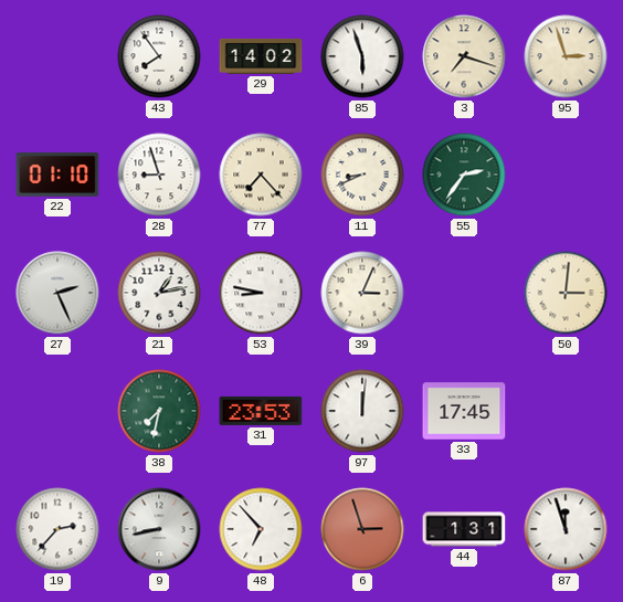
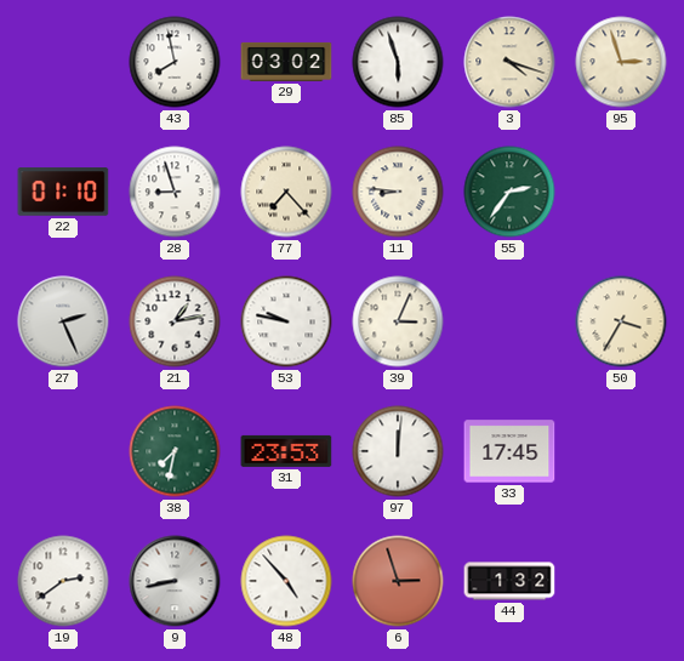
43: 7:54 -> 7:58
29: 14:02 -> 03:02
3: 7:18 -> 4:18
11: 8:41 -> 8:46
53: 8:47 -> 9:47
50: 3:01 -> 3:35
19: 2:37 -> 2:39
48: 6:53 -> 4:53
44: 1:31 -> 1:32
87: 11:57 -> none
